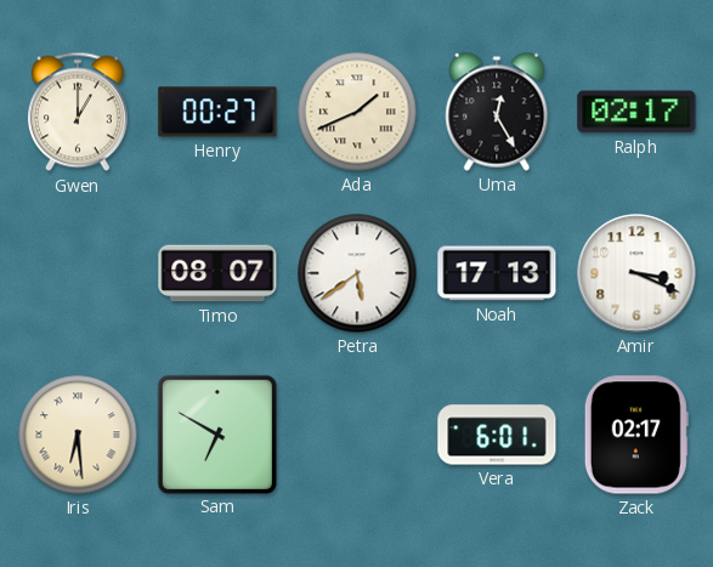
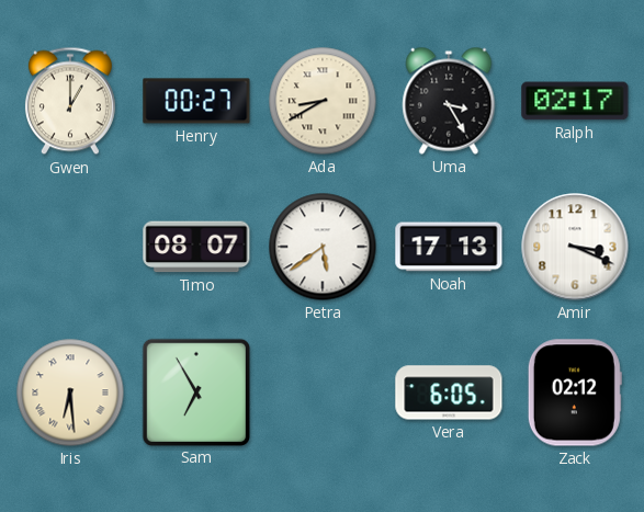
Ada: 1:41 -> 8:40
Uma: 12:25 -> 3:25
Sam: 6:50 -> 6:55
Vera: 6:01 -> 6:05
Zack: 02:17 -> 02:12
